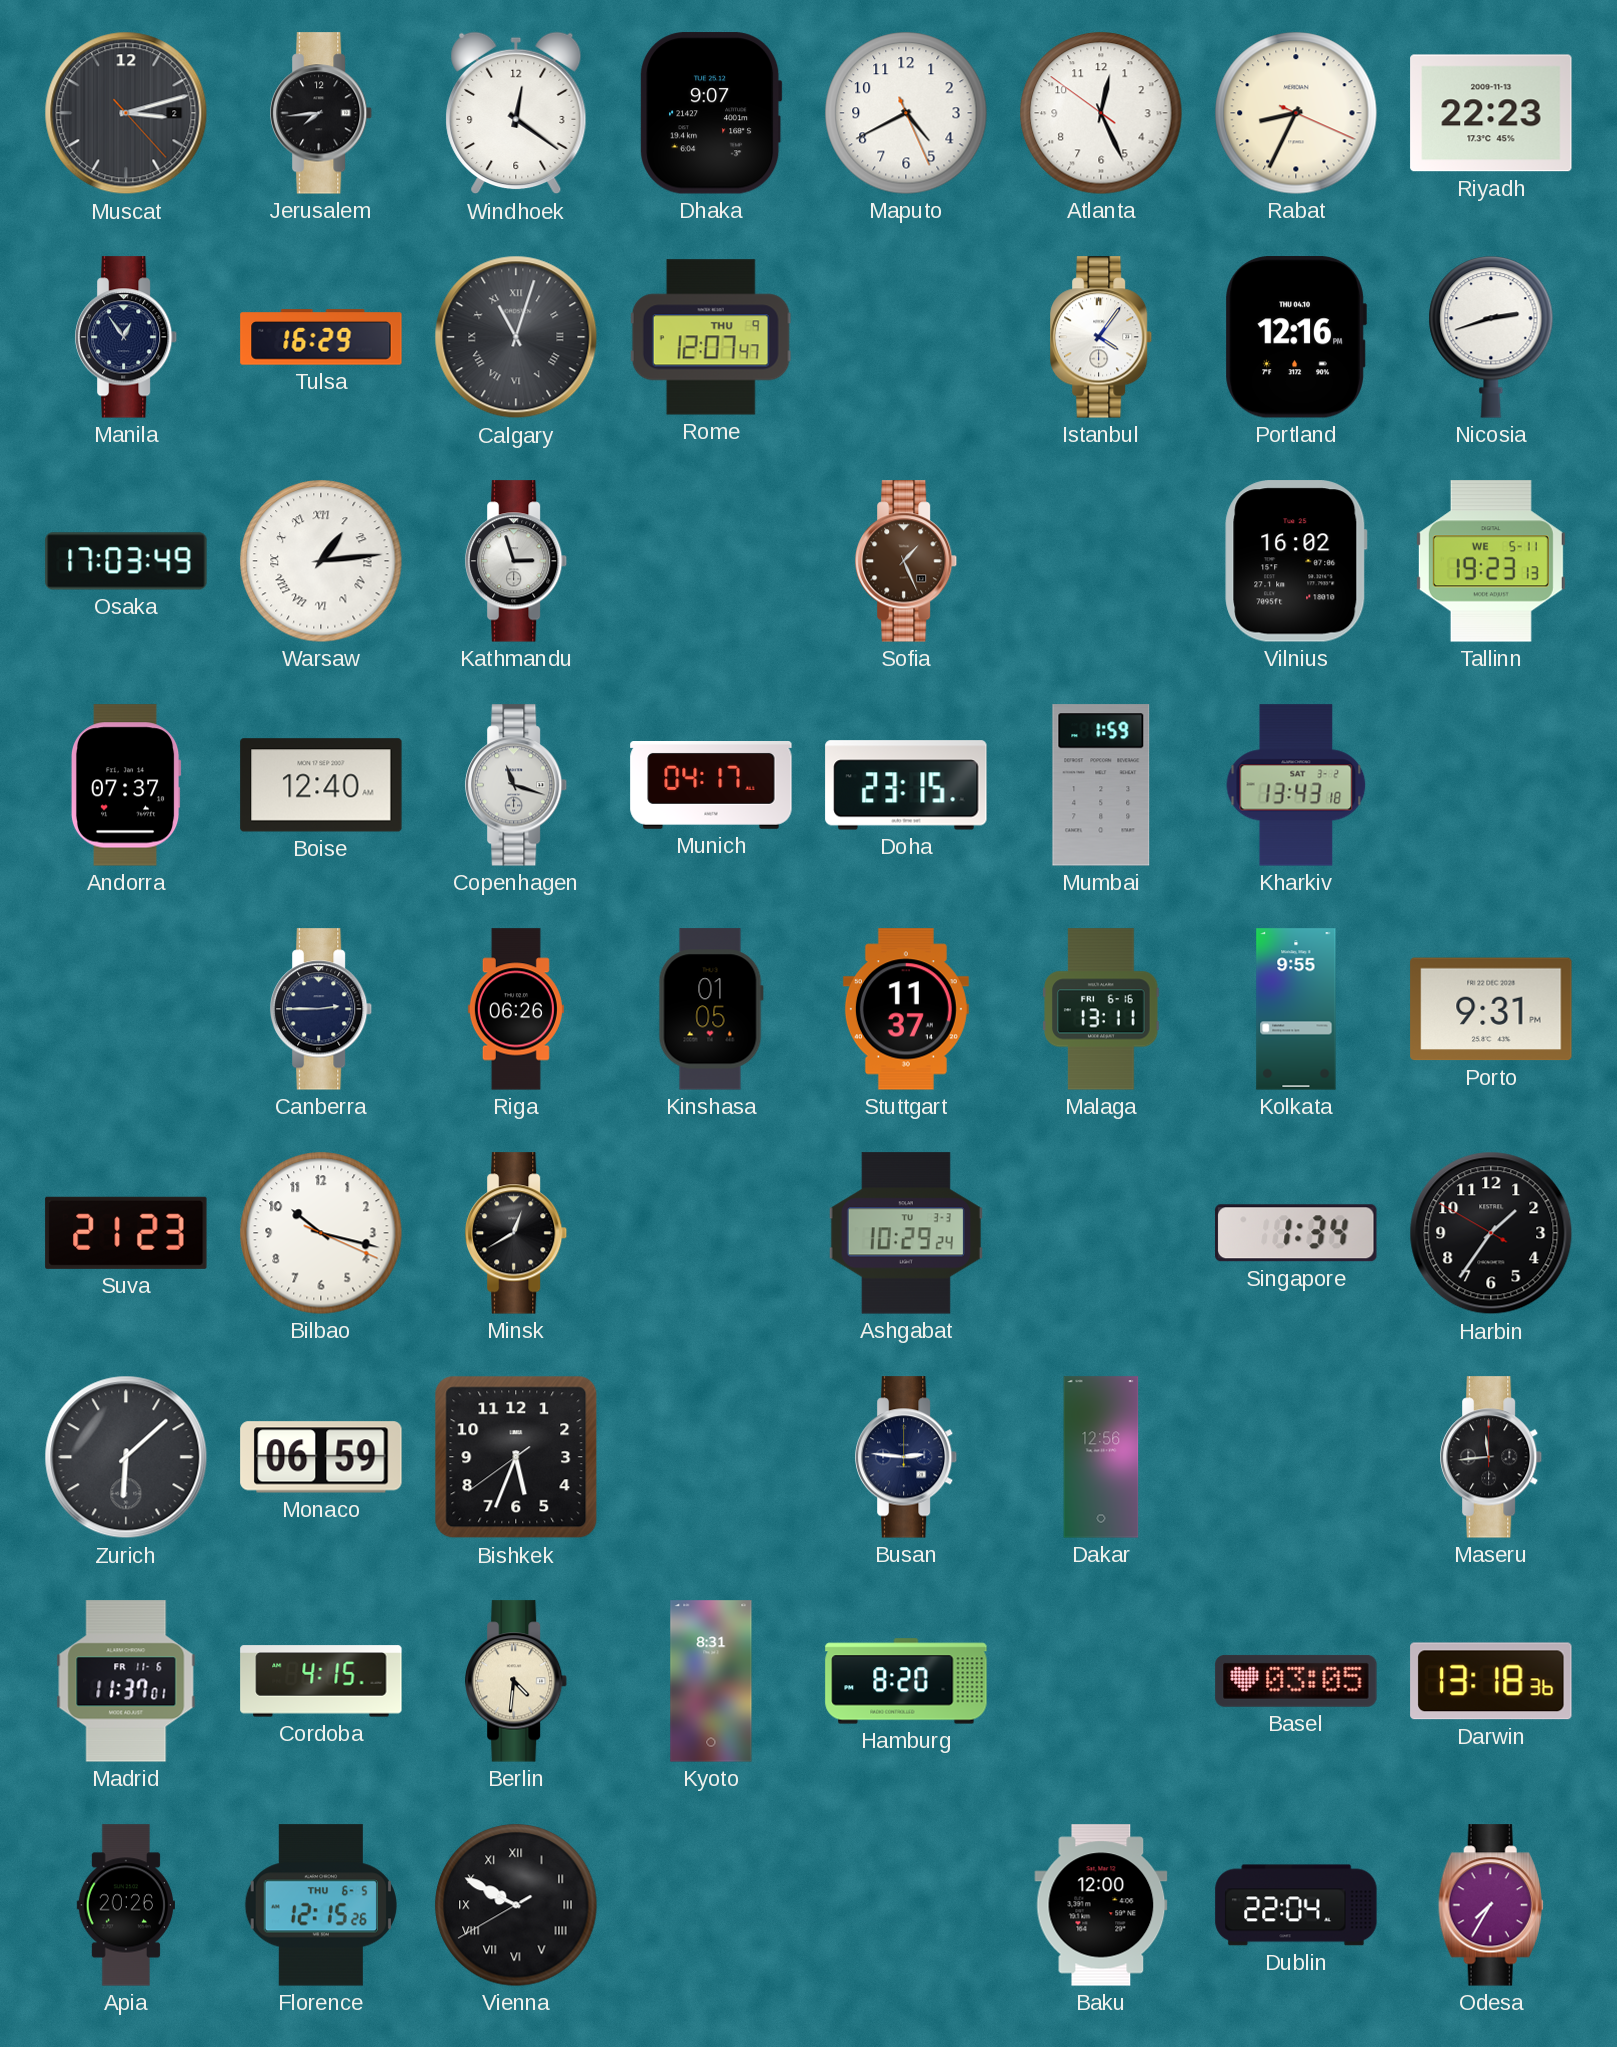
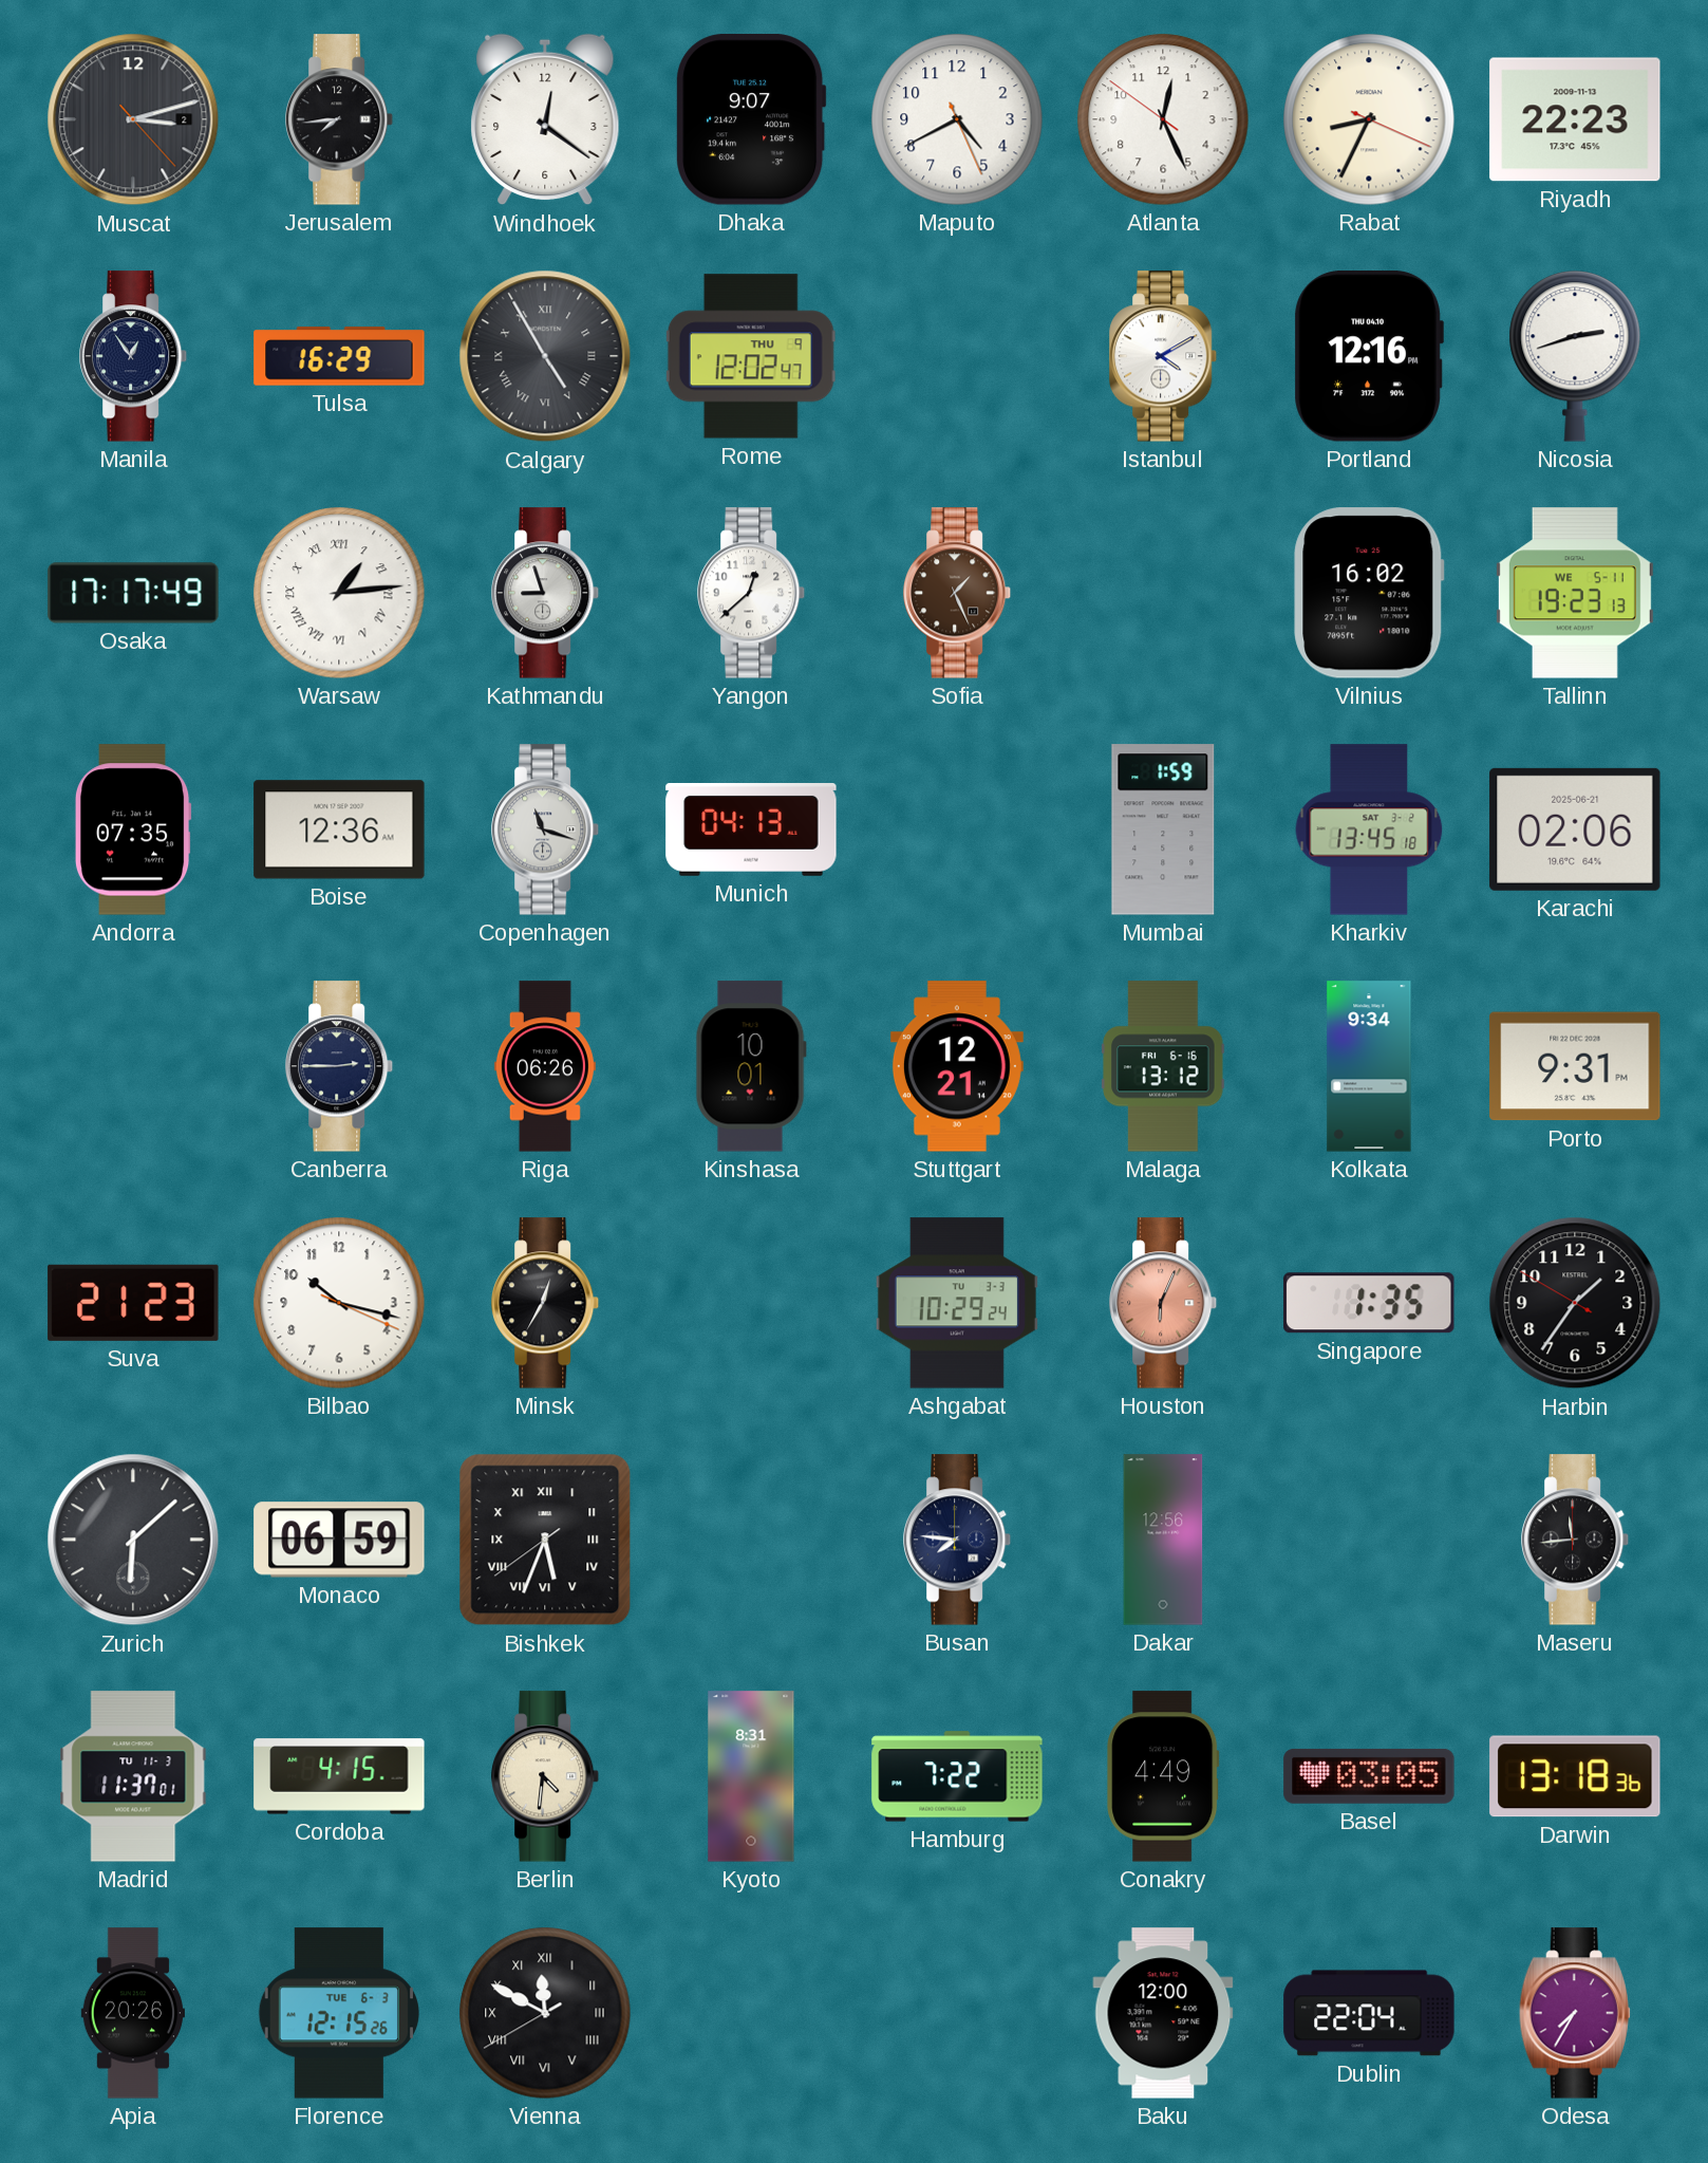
Calgary: 11:03 -> 4:55
Rome: 12:07 -> 12:02
Istanbul: 4:06 -> 4:10
Osaka: 17:03 -> 17:17
Kathmandu: 2:57 -> 8:57
Yangon: none -> 12:38
Andorra: 07:37 -> 07:35
Boise: 12:40 -> 12:36
Munich: 04:17 -> 04:13
Doha: 23:15 -> none
Kharkiv: 13:43 -> 13:45
Karachi: none -> 02:06
Kinshasa: 01:05 -> 10:01
Stuttgart: 11:37 -> 12:21
Malaga: 13:11 -> 13:12
Kolkata: 9:55 -> 9:34
Minsk: 12:40 -> 12:35
Houston: none -> 6:04
Singapore: 1:34 -> 1:35
Bishkek numerals: Arabic -> Roman
Busan: 2:46 -> 7:46
Madrid date: FR 11-6 -> TU 11-3
Hamburg: 8:20 -> 7:22
Conakry: none -> 4:49
Florence date: THU 6-5 -> TUE 6-3
Vienna: 9:49 -> 11:49
